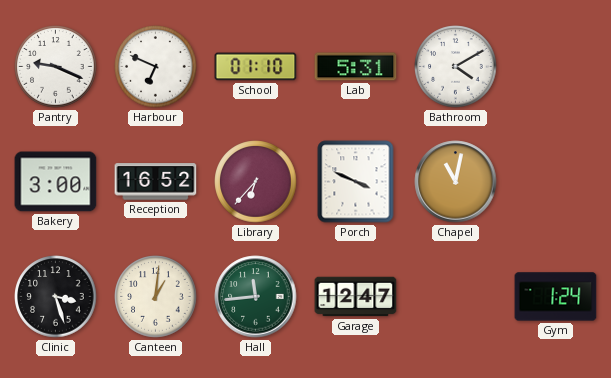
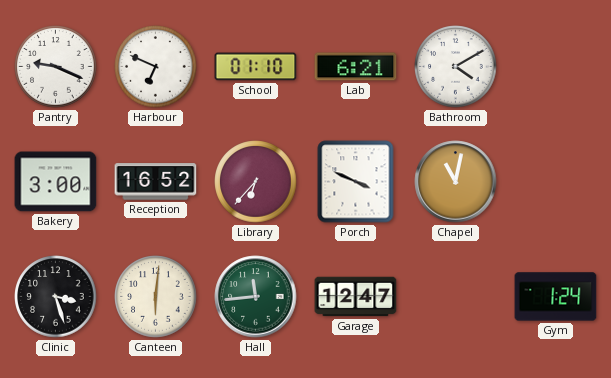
Lab: 5:31 -> 6:21
Canteen: 1:01 -> 6:01
